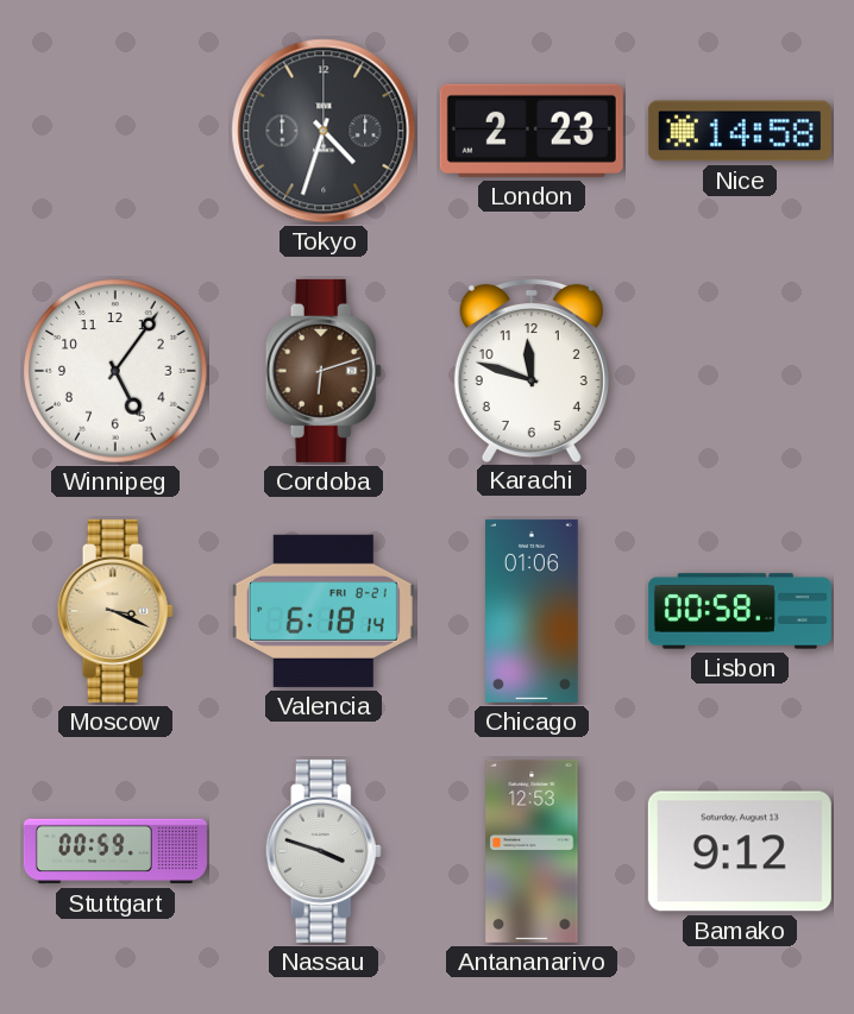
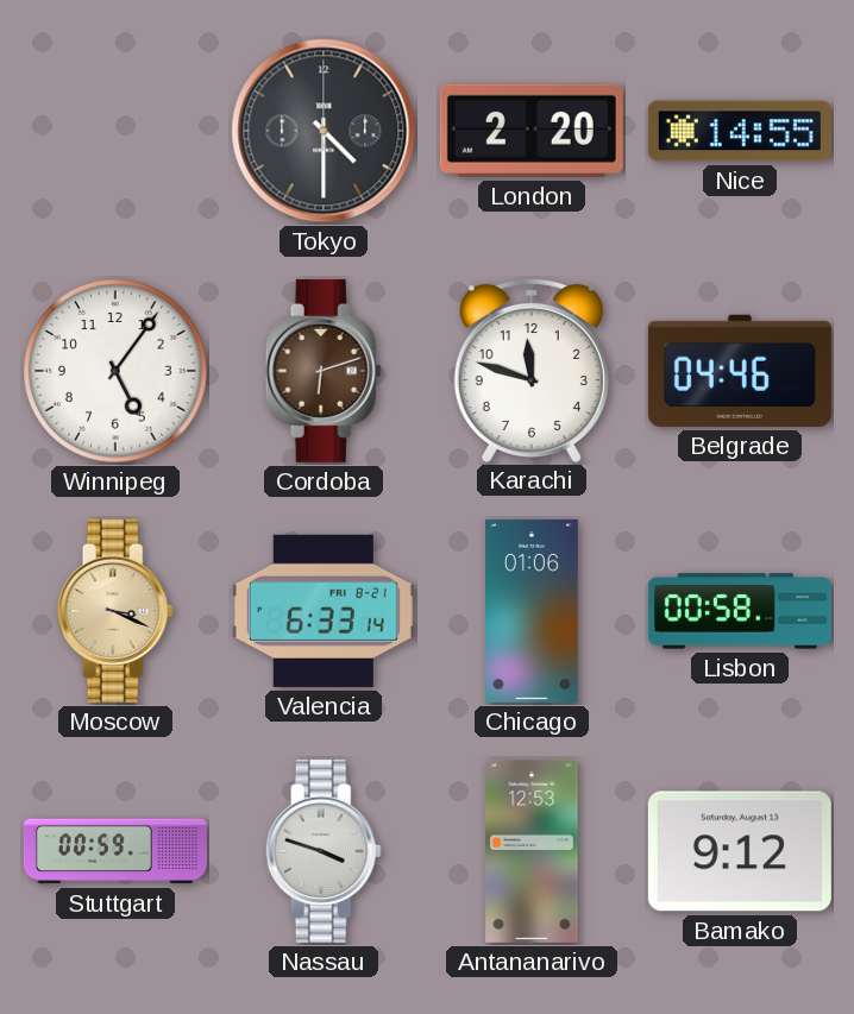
Tokyo: 4:33 -> 4:30
London: 2:23 -> 2:20
Nice: 14:58 -> 14:55
Belgrade: none -> 04:46
Valencia: 6:18 -> 6:33
